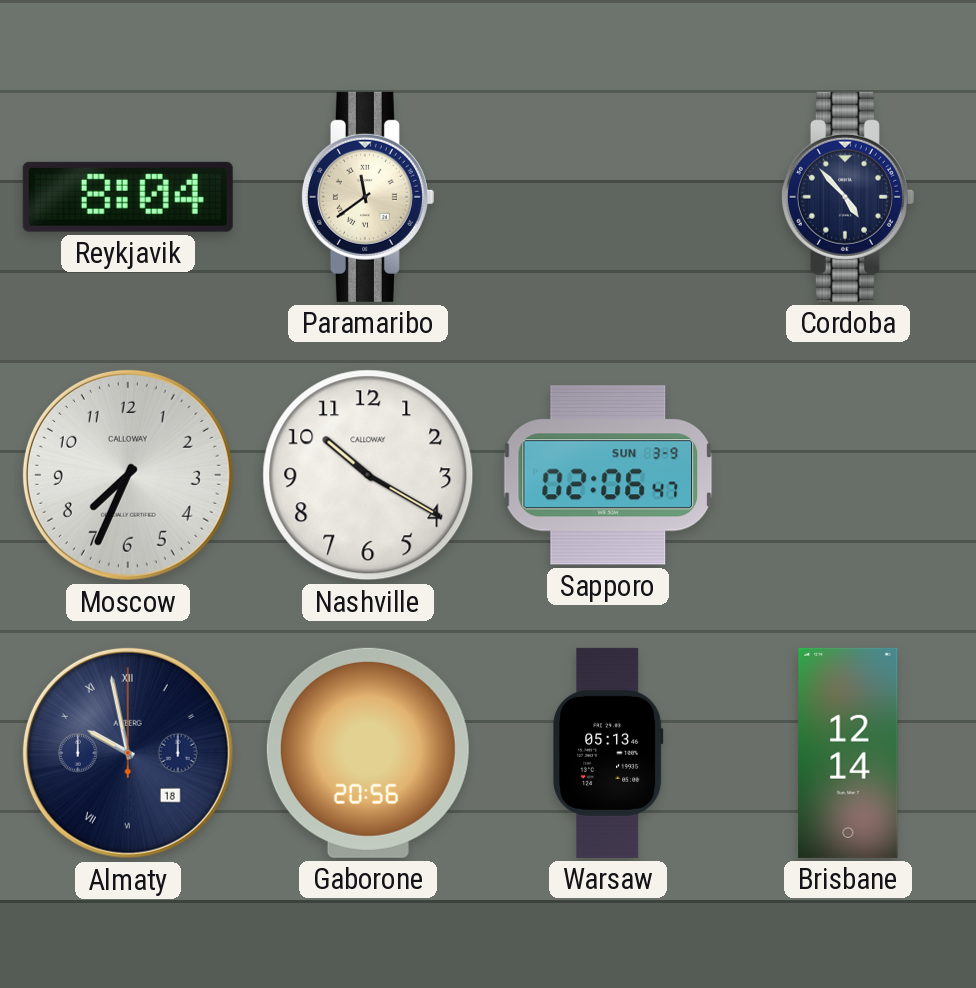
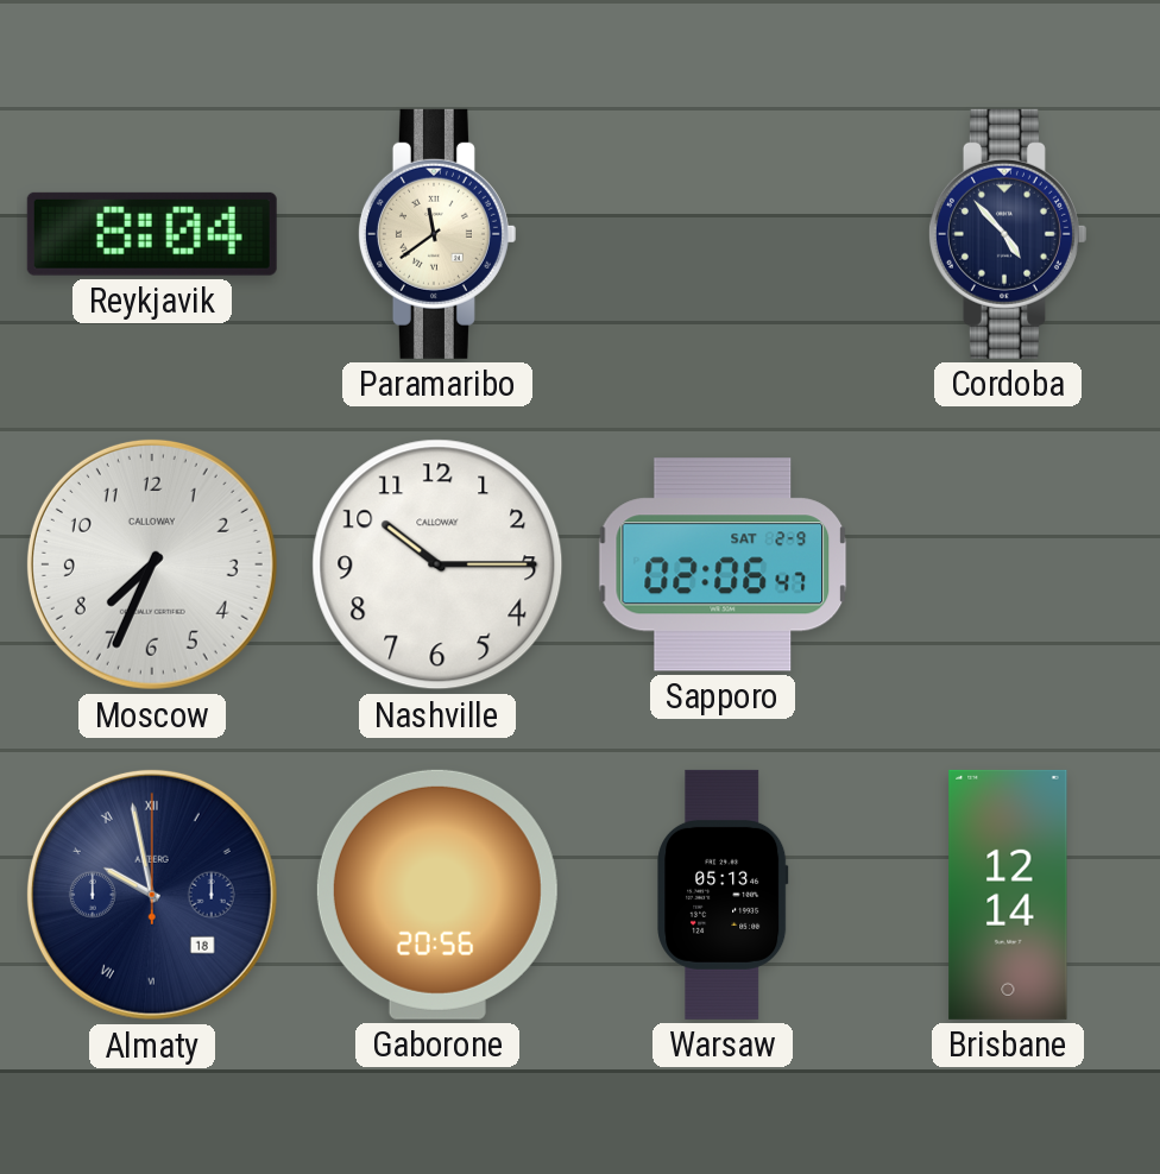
Nashville: 10:20 -> 10:15
Sapporo date: SUN 3-9 -> SAT 2-9
